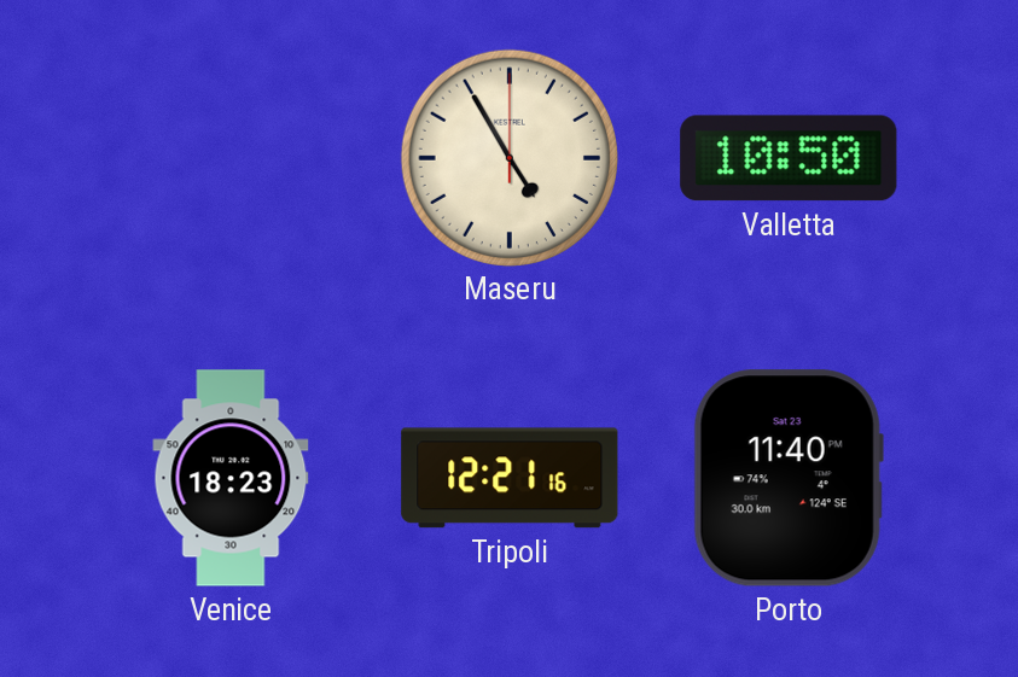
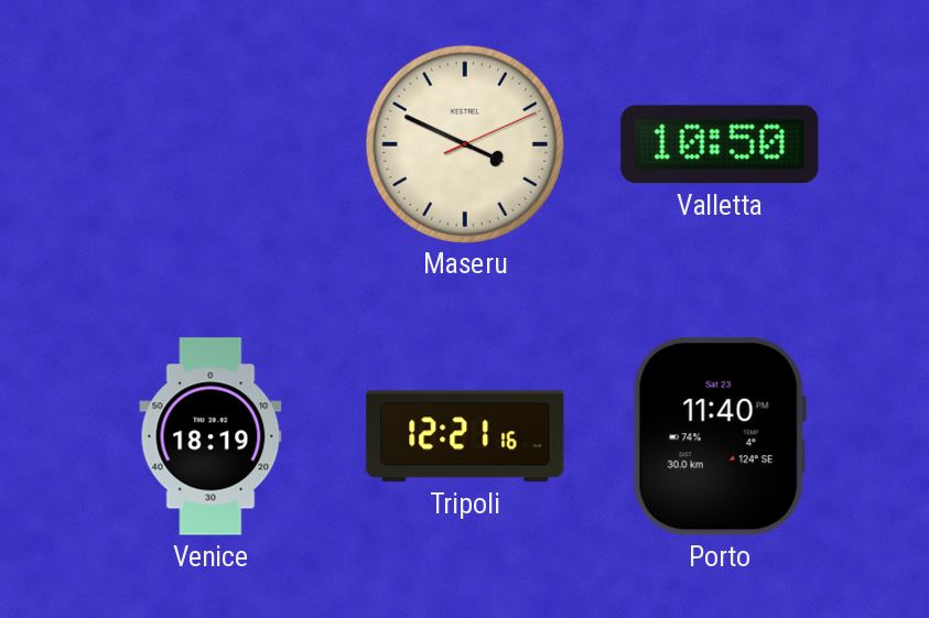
Maseru: 4:55 -> 3:49
Venice: 18:23 -> 18:19
